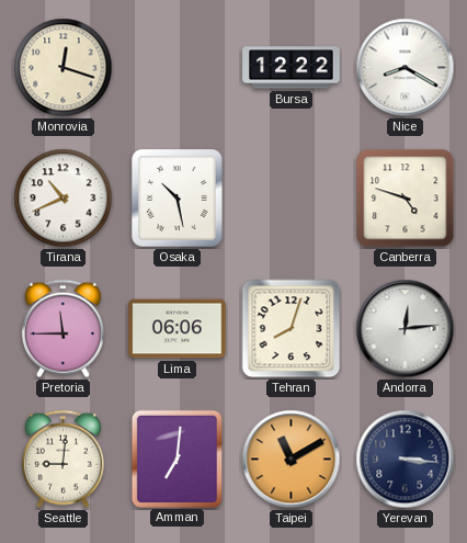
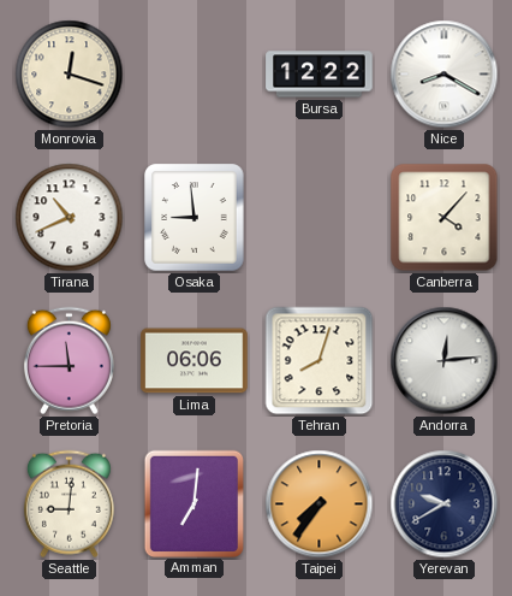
Osaka: 10:28 -> 8:59
Canberra: 4:48 -> 4:07
Taipei: 11:10 -> 7:36
Yerevan: 3:16 -> 9:40
